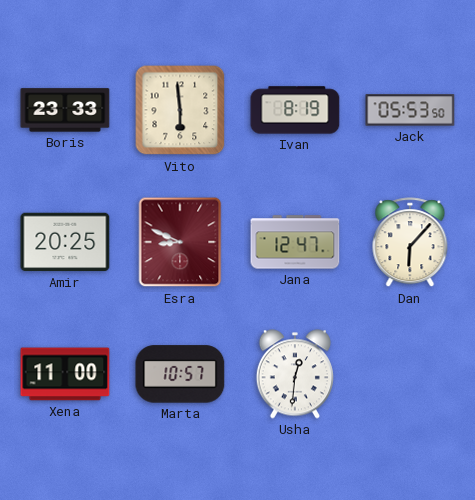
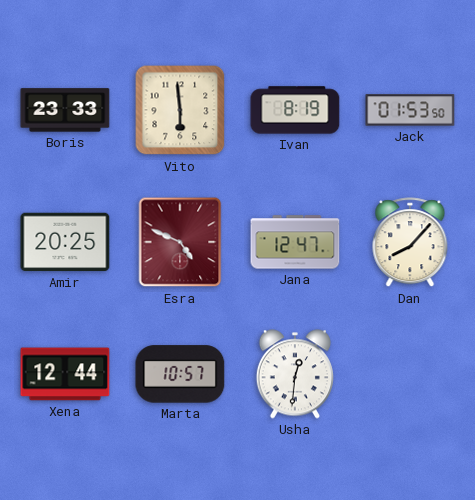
Jack: 05:53 -> 01:53
Esra: 8:49 -> 4:49
Dan: 6:07 -> 8:07
Xena: 11:00 -> 12:44
